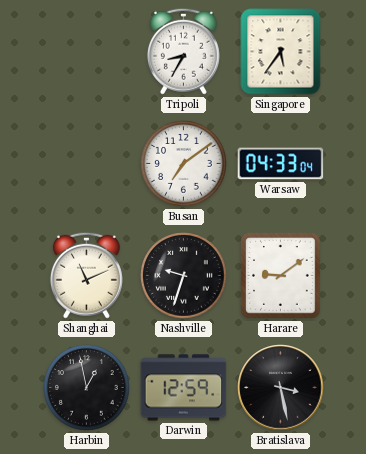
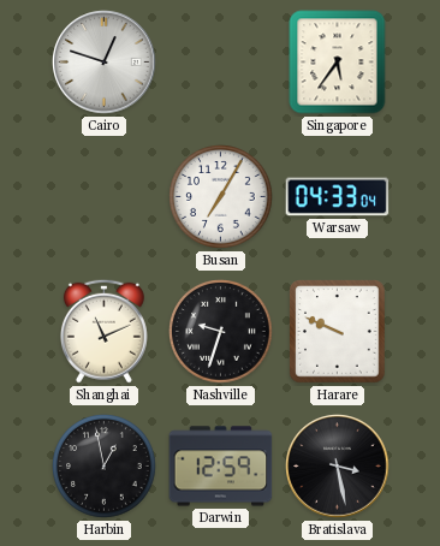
Cairo: none -> 12:48
Tripoli: 8:35 -> none
Busan: 7:09 -> 7:05
Harare: 9:09 -> 9:49
